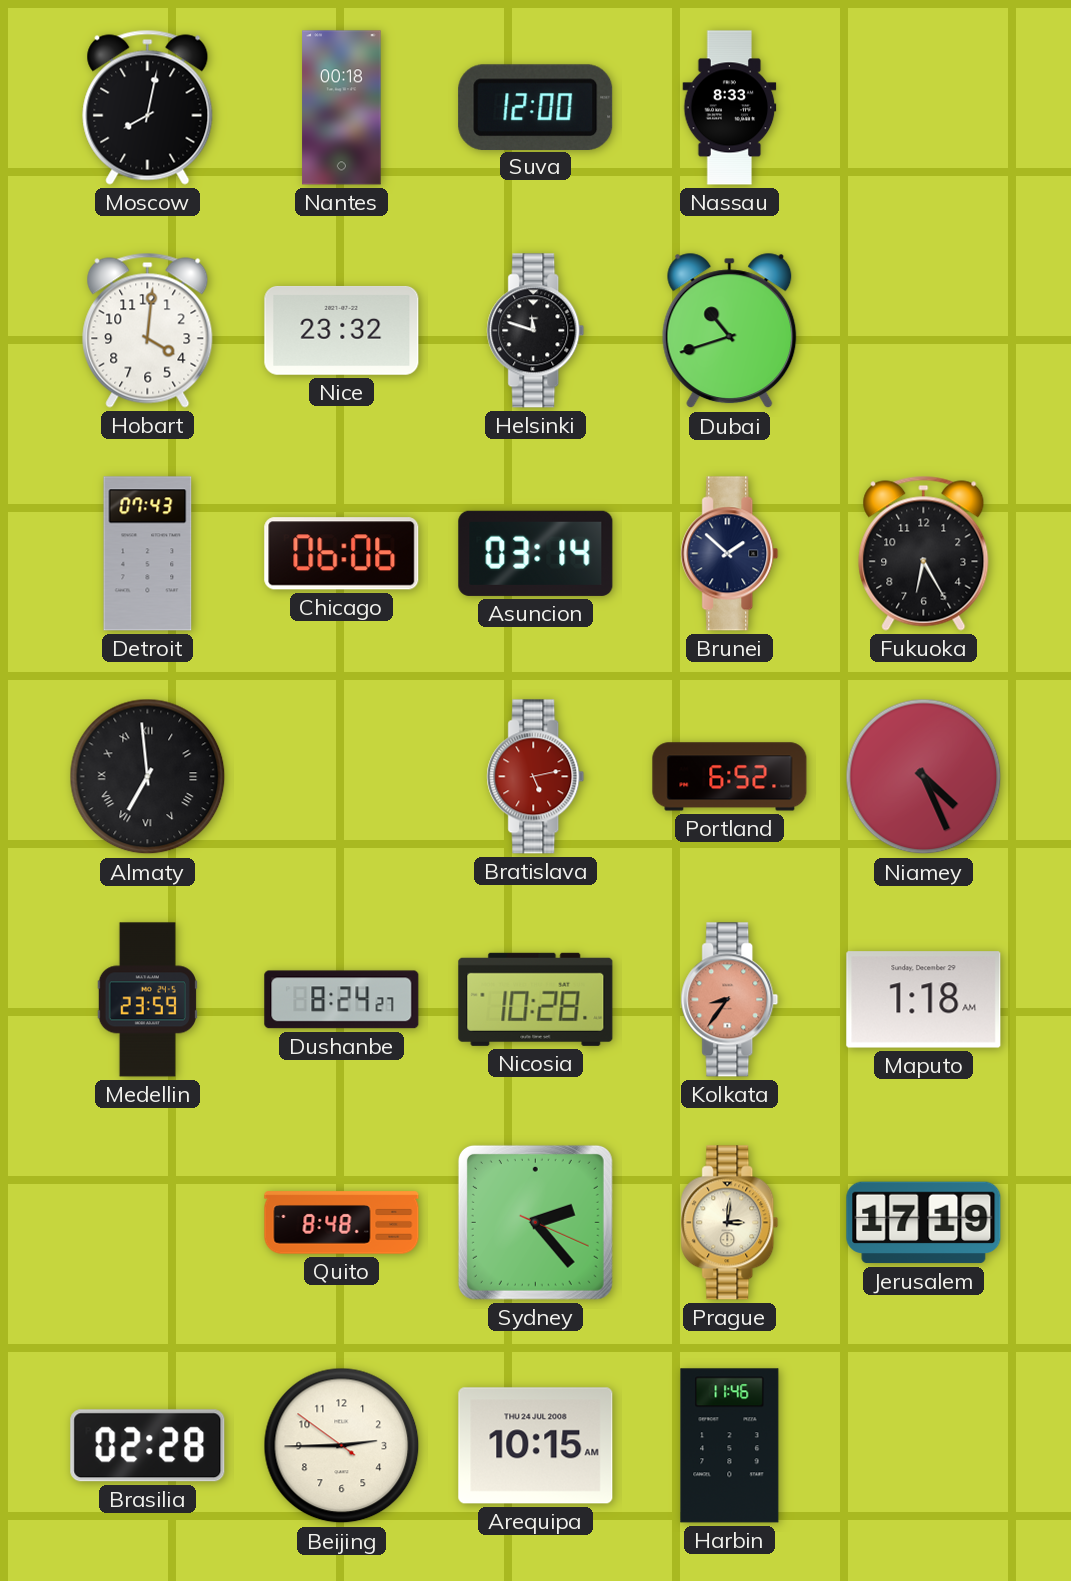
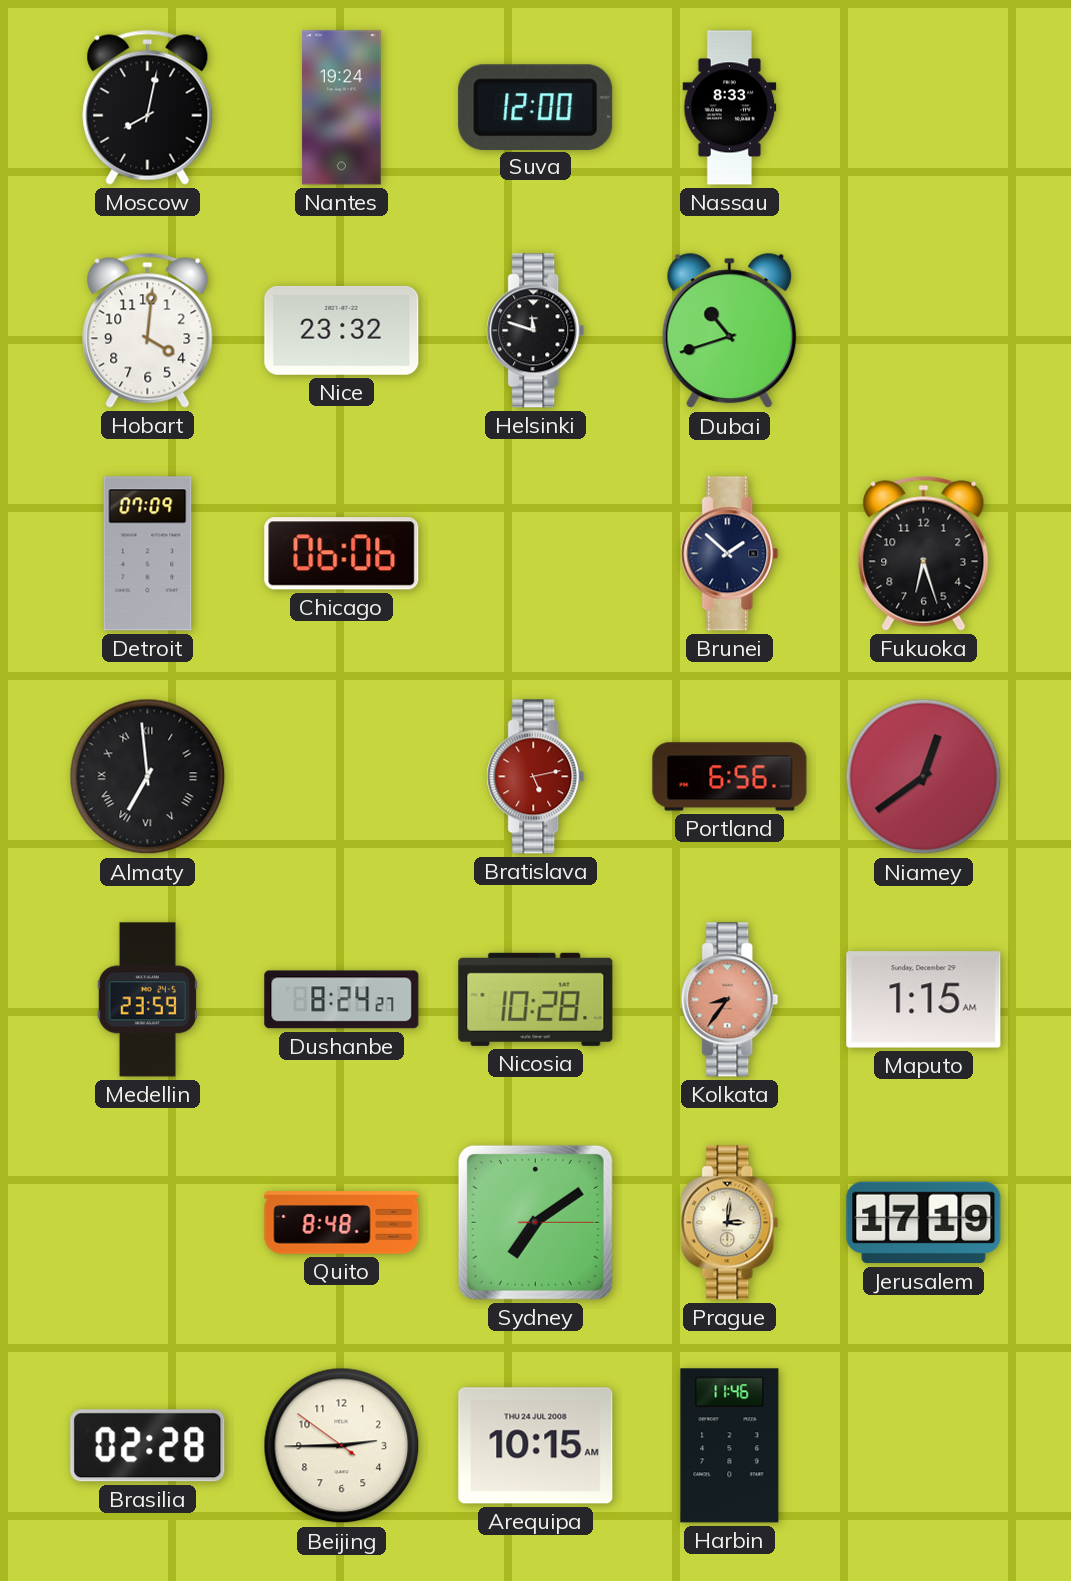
Nantes: 00:18 -> 19:24
Detroit: 07:43 -> 07:09
Asuncion: 03:14 -> none
Fukuoka: 6:25 -> 6:27
Portland: 6:52 -> 6:56
Niamey: 4:26 -> 12:39
Maputo: 1:18 -> 1:15
Sydney: 2:23 -> 7:09
